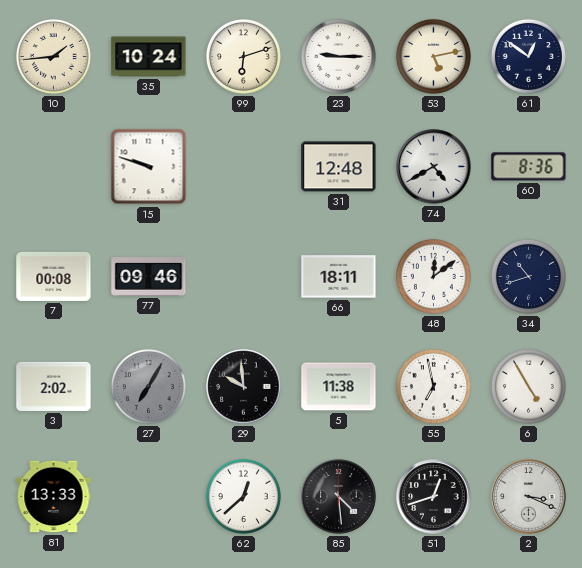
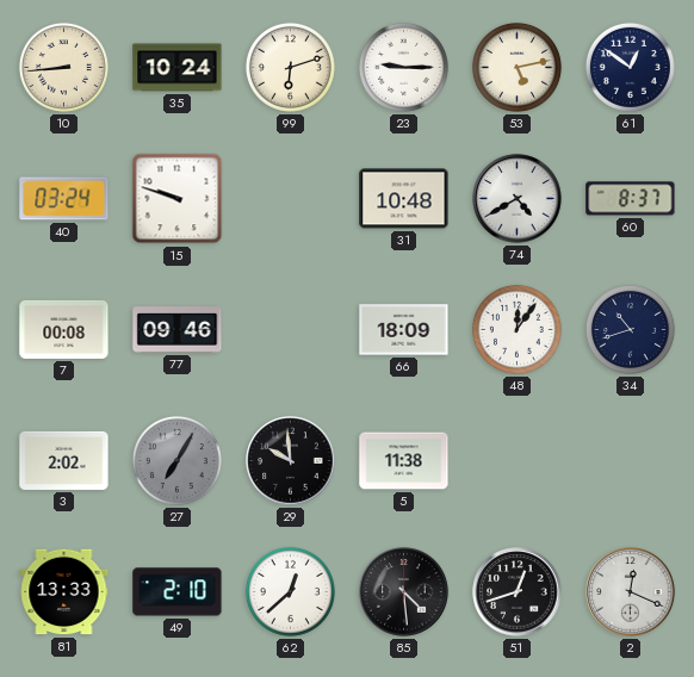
10: 1:44 -> 8:44
40: none -> 03:24
31: 12:48 -> 10:48
60: 8:36 -> 8:37
66: 18:11 -> 18:09
48: 12:09 -> 12:06
55: 6:58 -> none
6: 4:55 -> none
49: none -> 2:10
2: 3:19 -> 12:19
